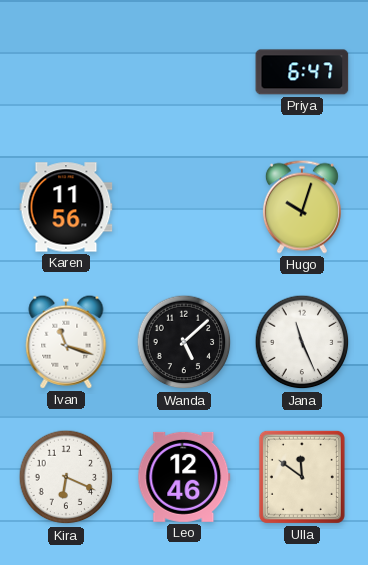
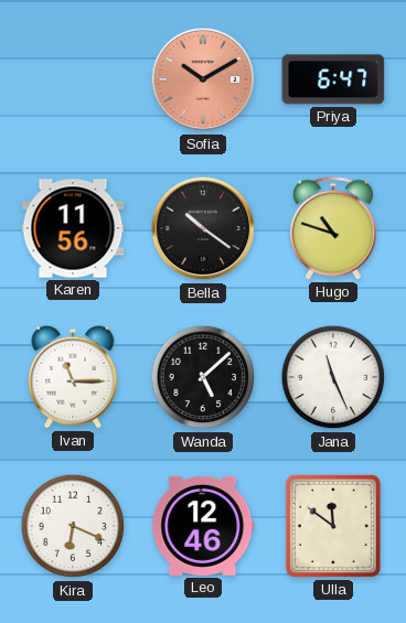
Sofia: none -> 10:10
Bella: none -> 10:21
Hugo: 10:03 -> 10:48
Ivan: 11:18 -> 11:15
